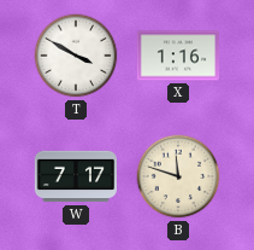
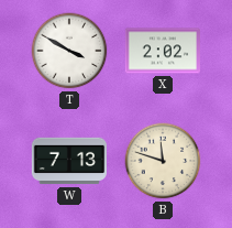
X: 1:16 -> 2:02
W: 7:17 -> 7:13
